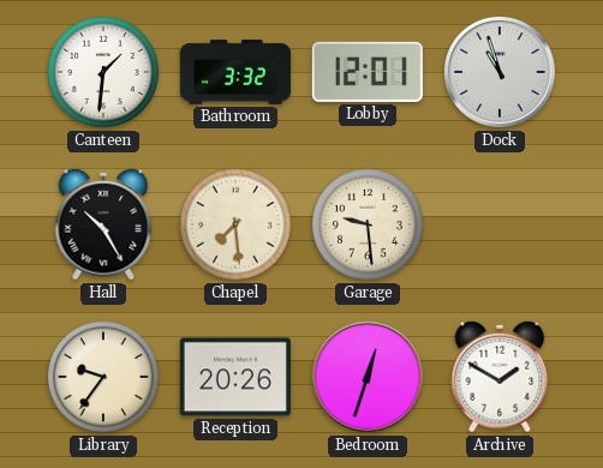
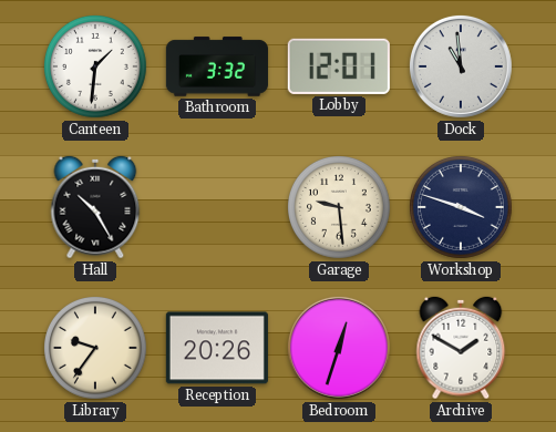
Dock: 10:57 -> 10:59
Chapel: 7:29 -> none
Workshop: none -> 3:48
